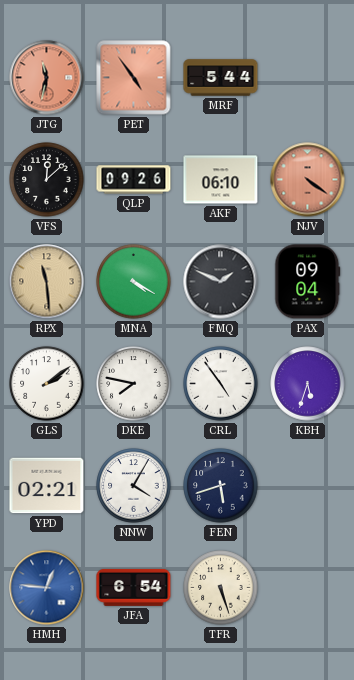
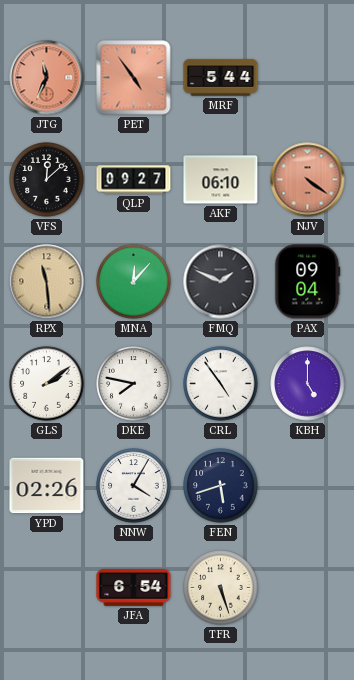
JTG: 11:32 -> 11:34
QLP: 09:26 -> 09:27
MNA: 4:20 -> 12:07
KBH: 5:33 -> 5:00
YPD: 02:21 -> 02:26
HMH: 12:46 -> none
